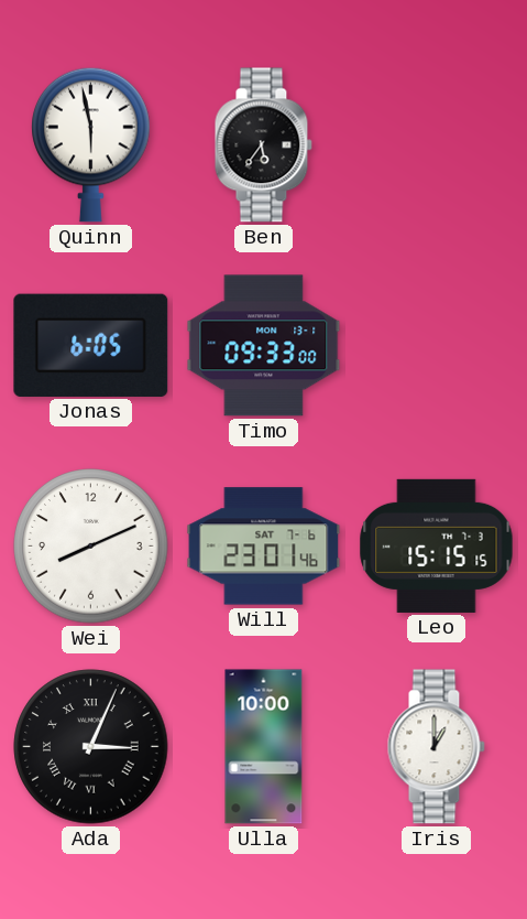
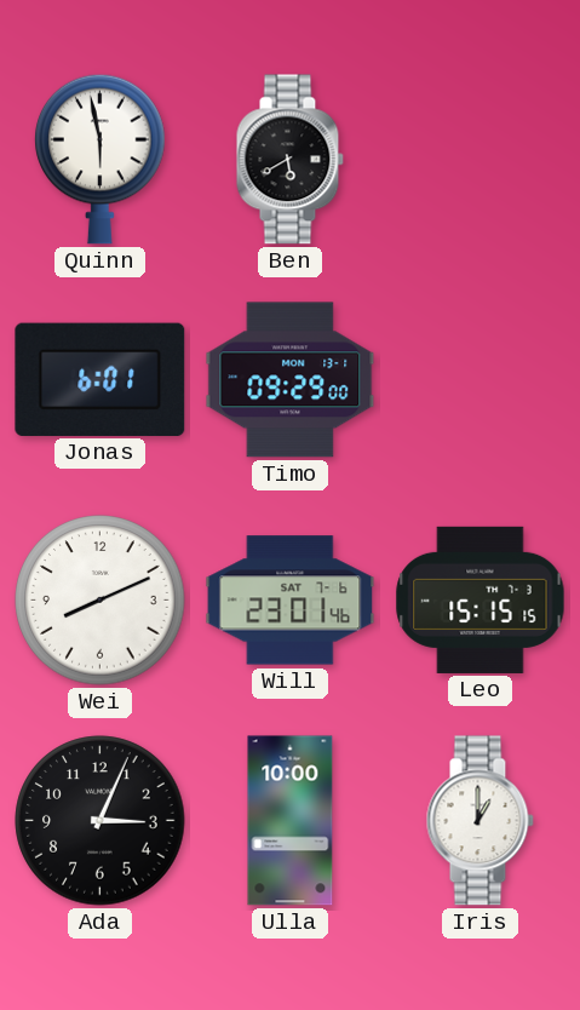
Ben: 5:36 -> 5:40
Jonas: 6:05 -> 6:01
Timo: 09:33 -> 09:29
Ada numerals: Roman -> Arabic
